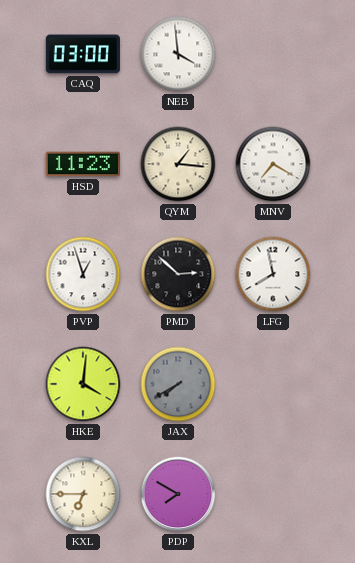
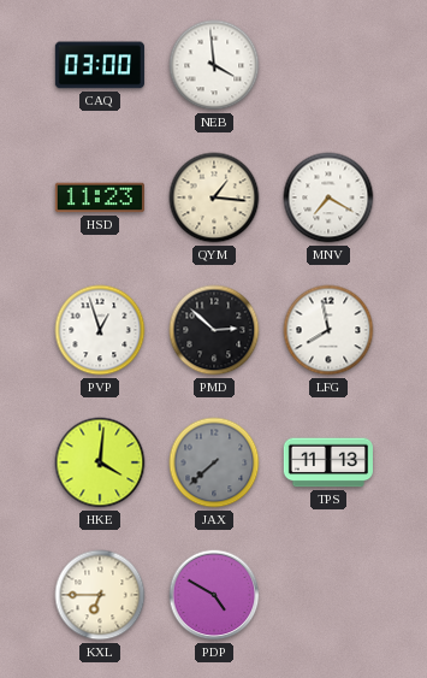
JAX: 7:40 -> 7:38
TPS: none -> 11:13
PDP: 7:50 -> 4:50
